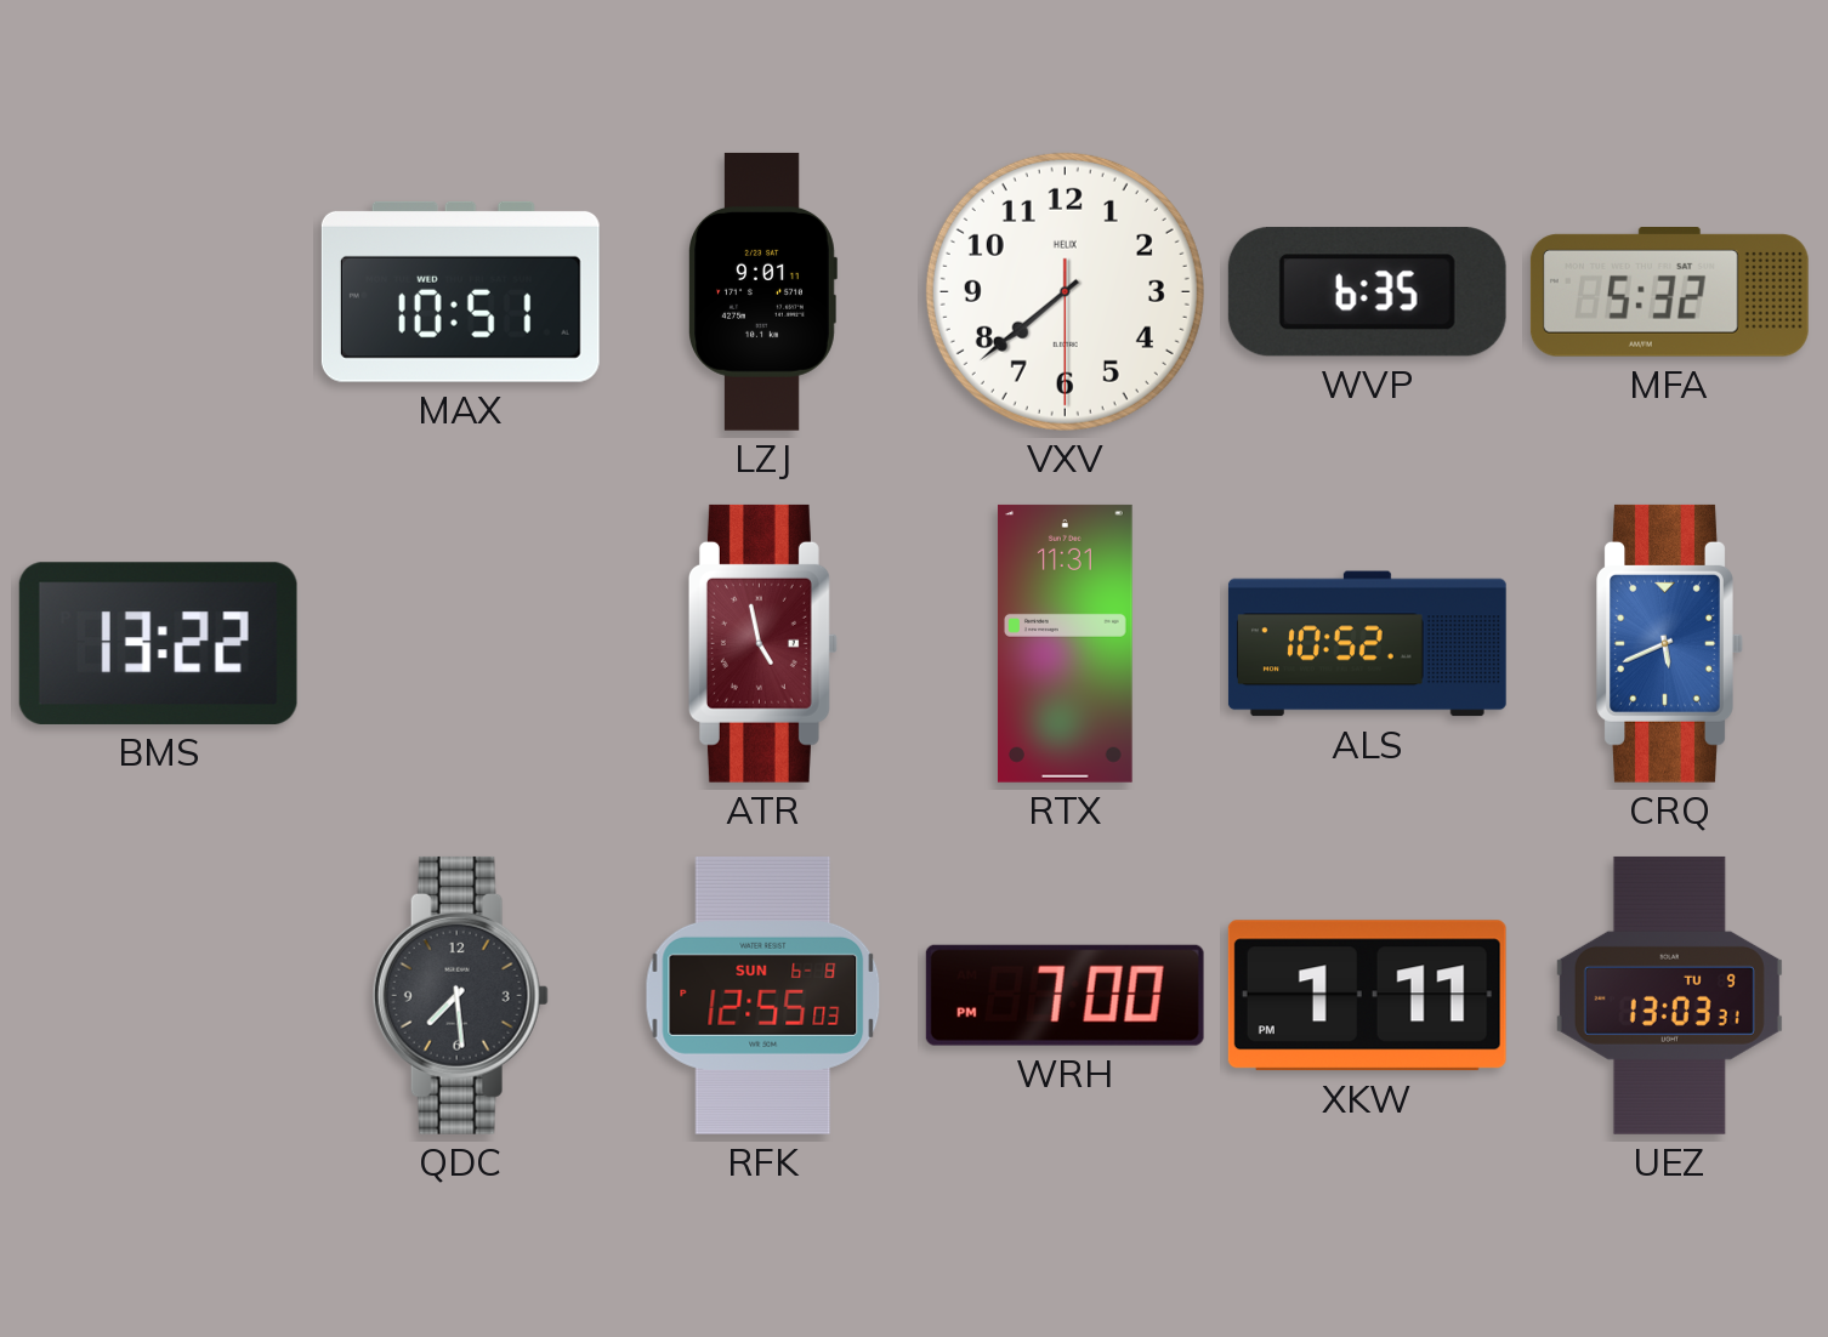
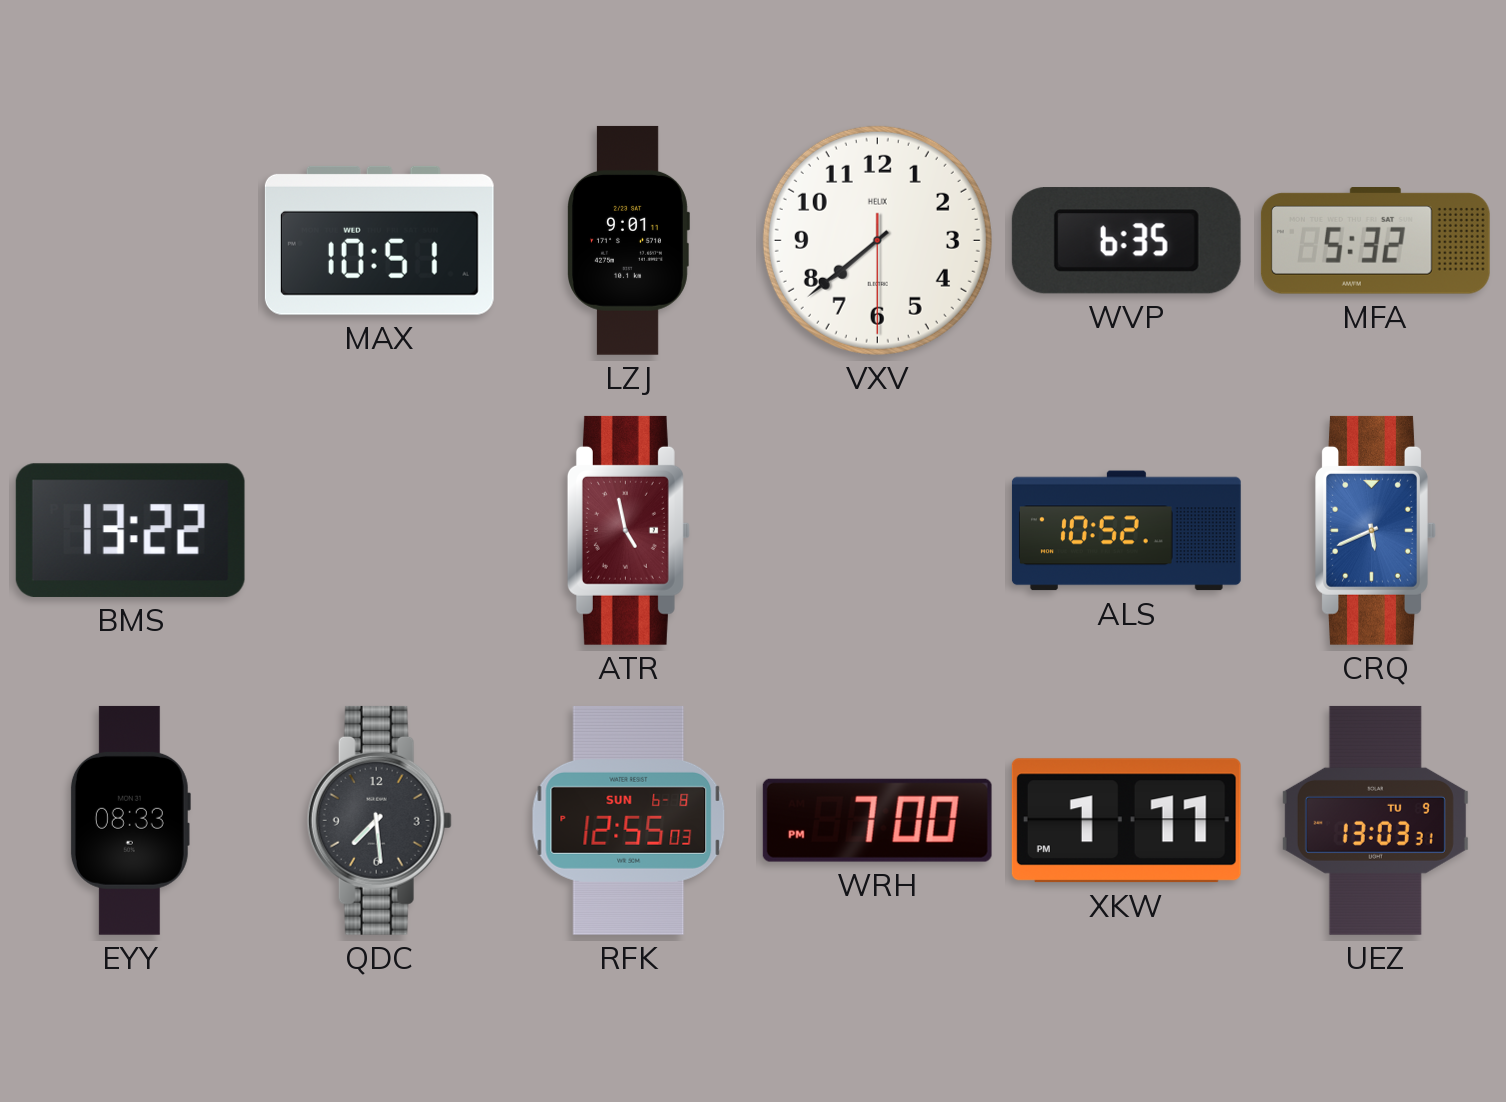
RTX: 11:31 -> none
EYY: none -> 08:33
